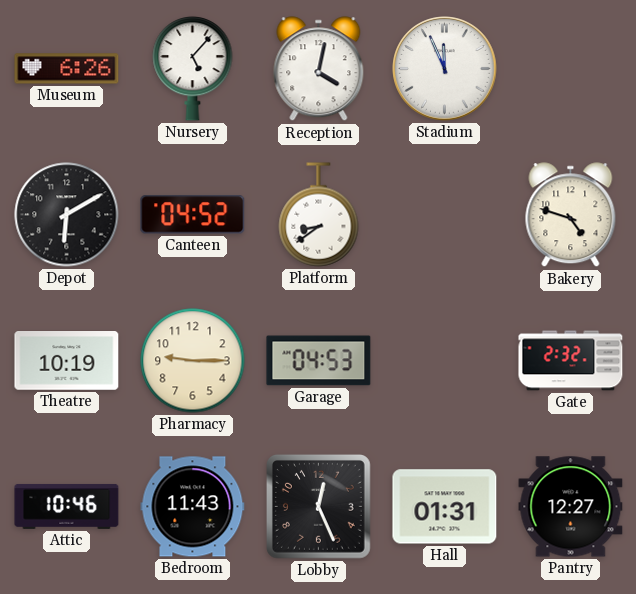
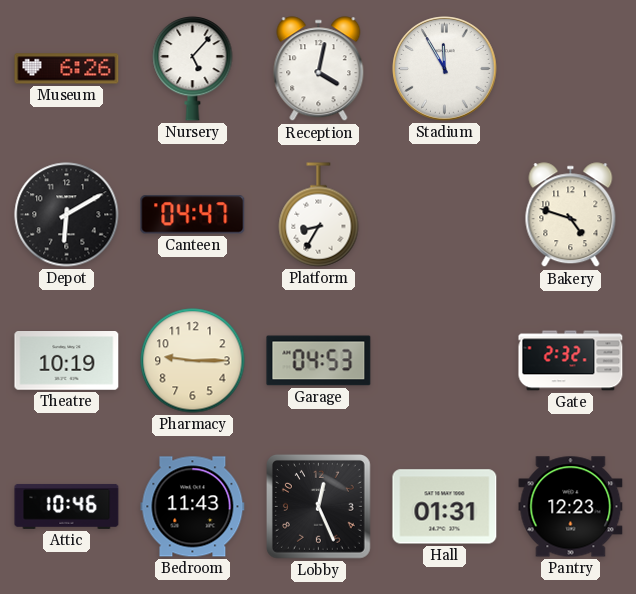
Stadium: 11:56 -> 11:55
Canteen: 04:52 -> 04:47
Platform: 8:39 -> 8:35
Pantry: 12:27 -> 12:23
